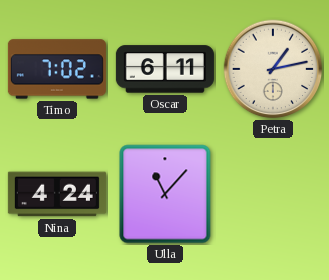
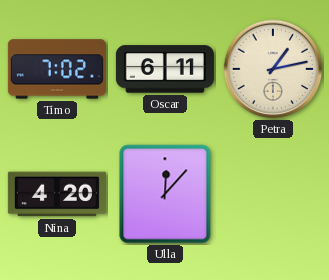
Nina: 4:24 -> 4:20
Ulla: 11:07 -> 12:07
